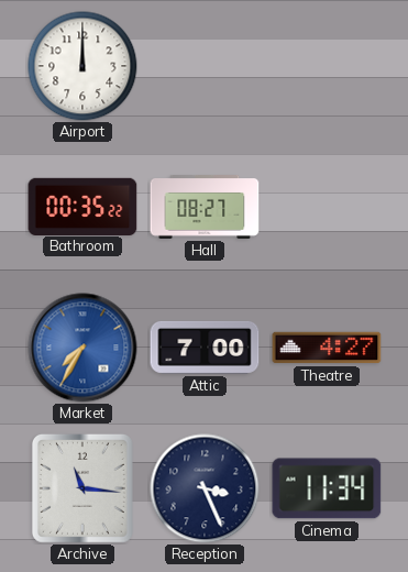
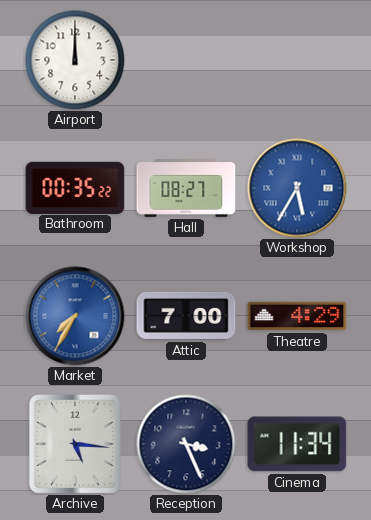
Workshop: none -> 5:35
Theatre: 4:27 -> 4:29
Archive: 11:16 -> 5:16
